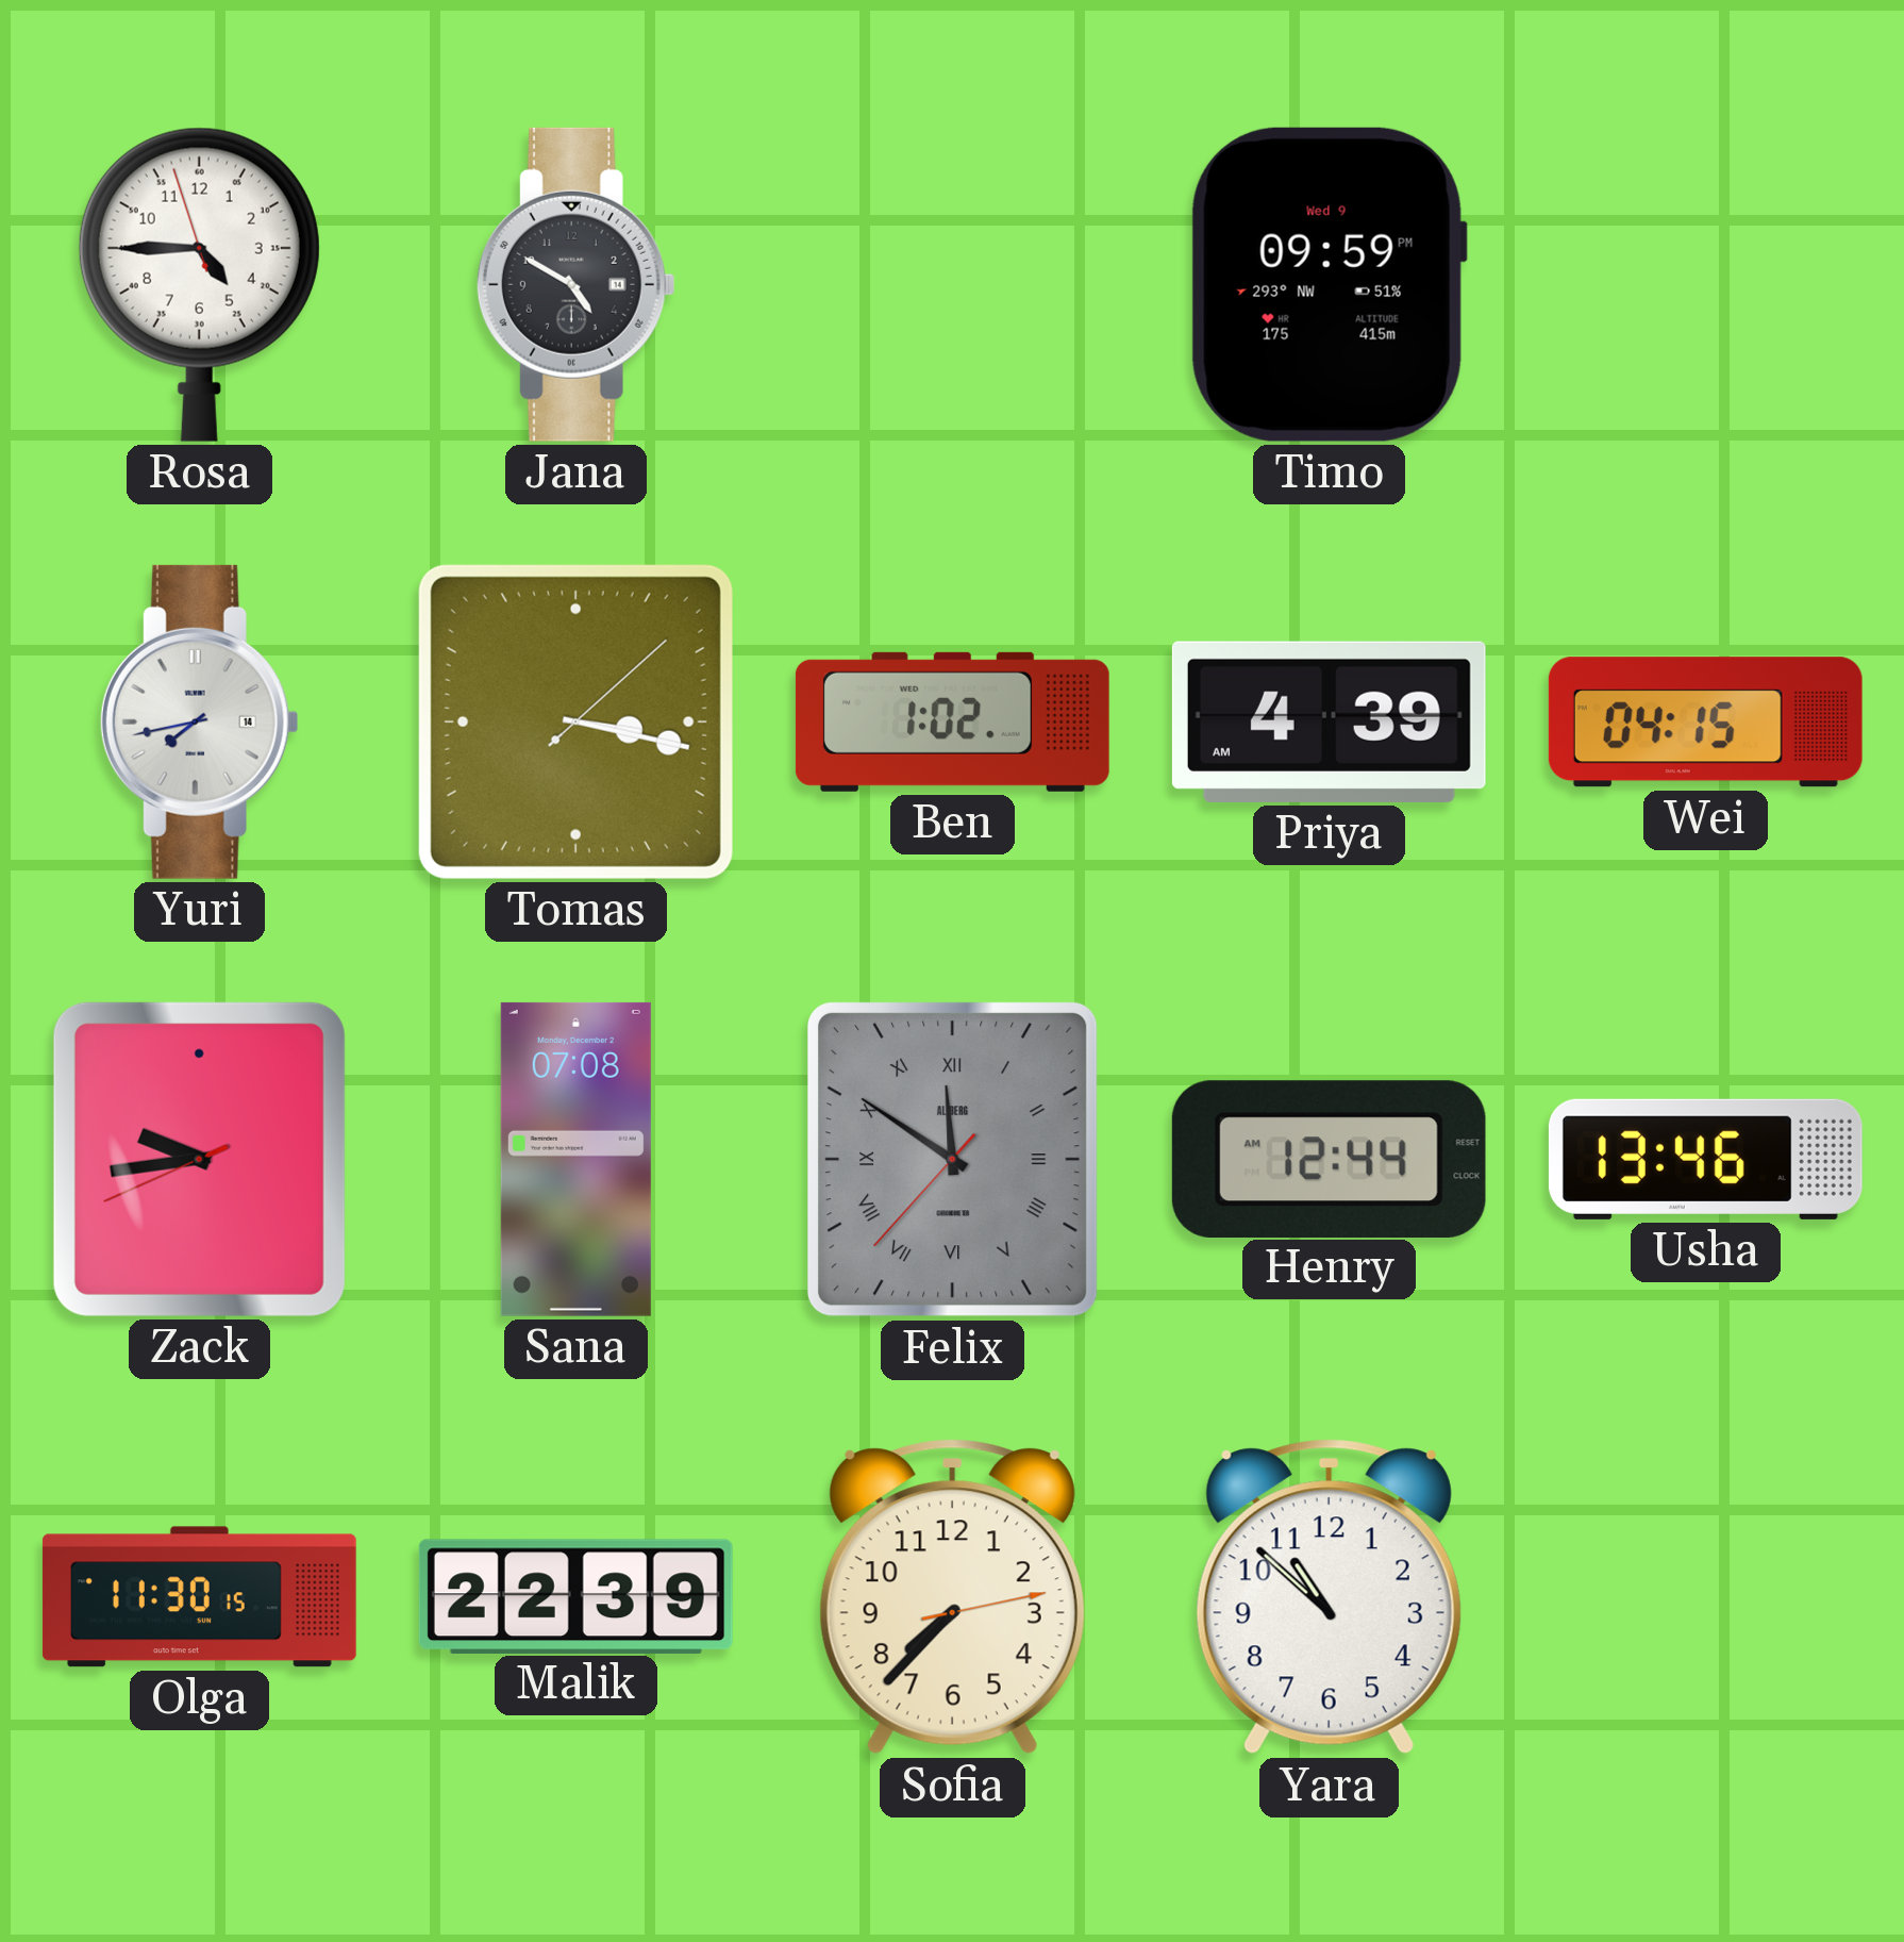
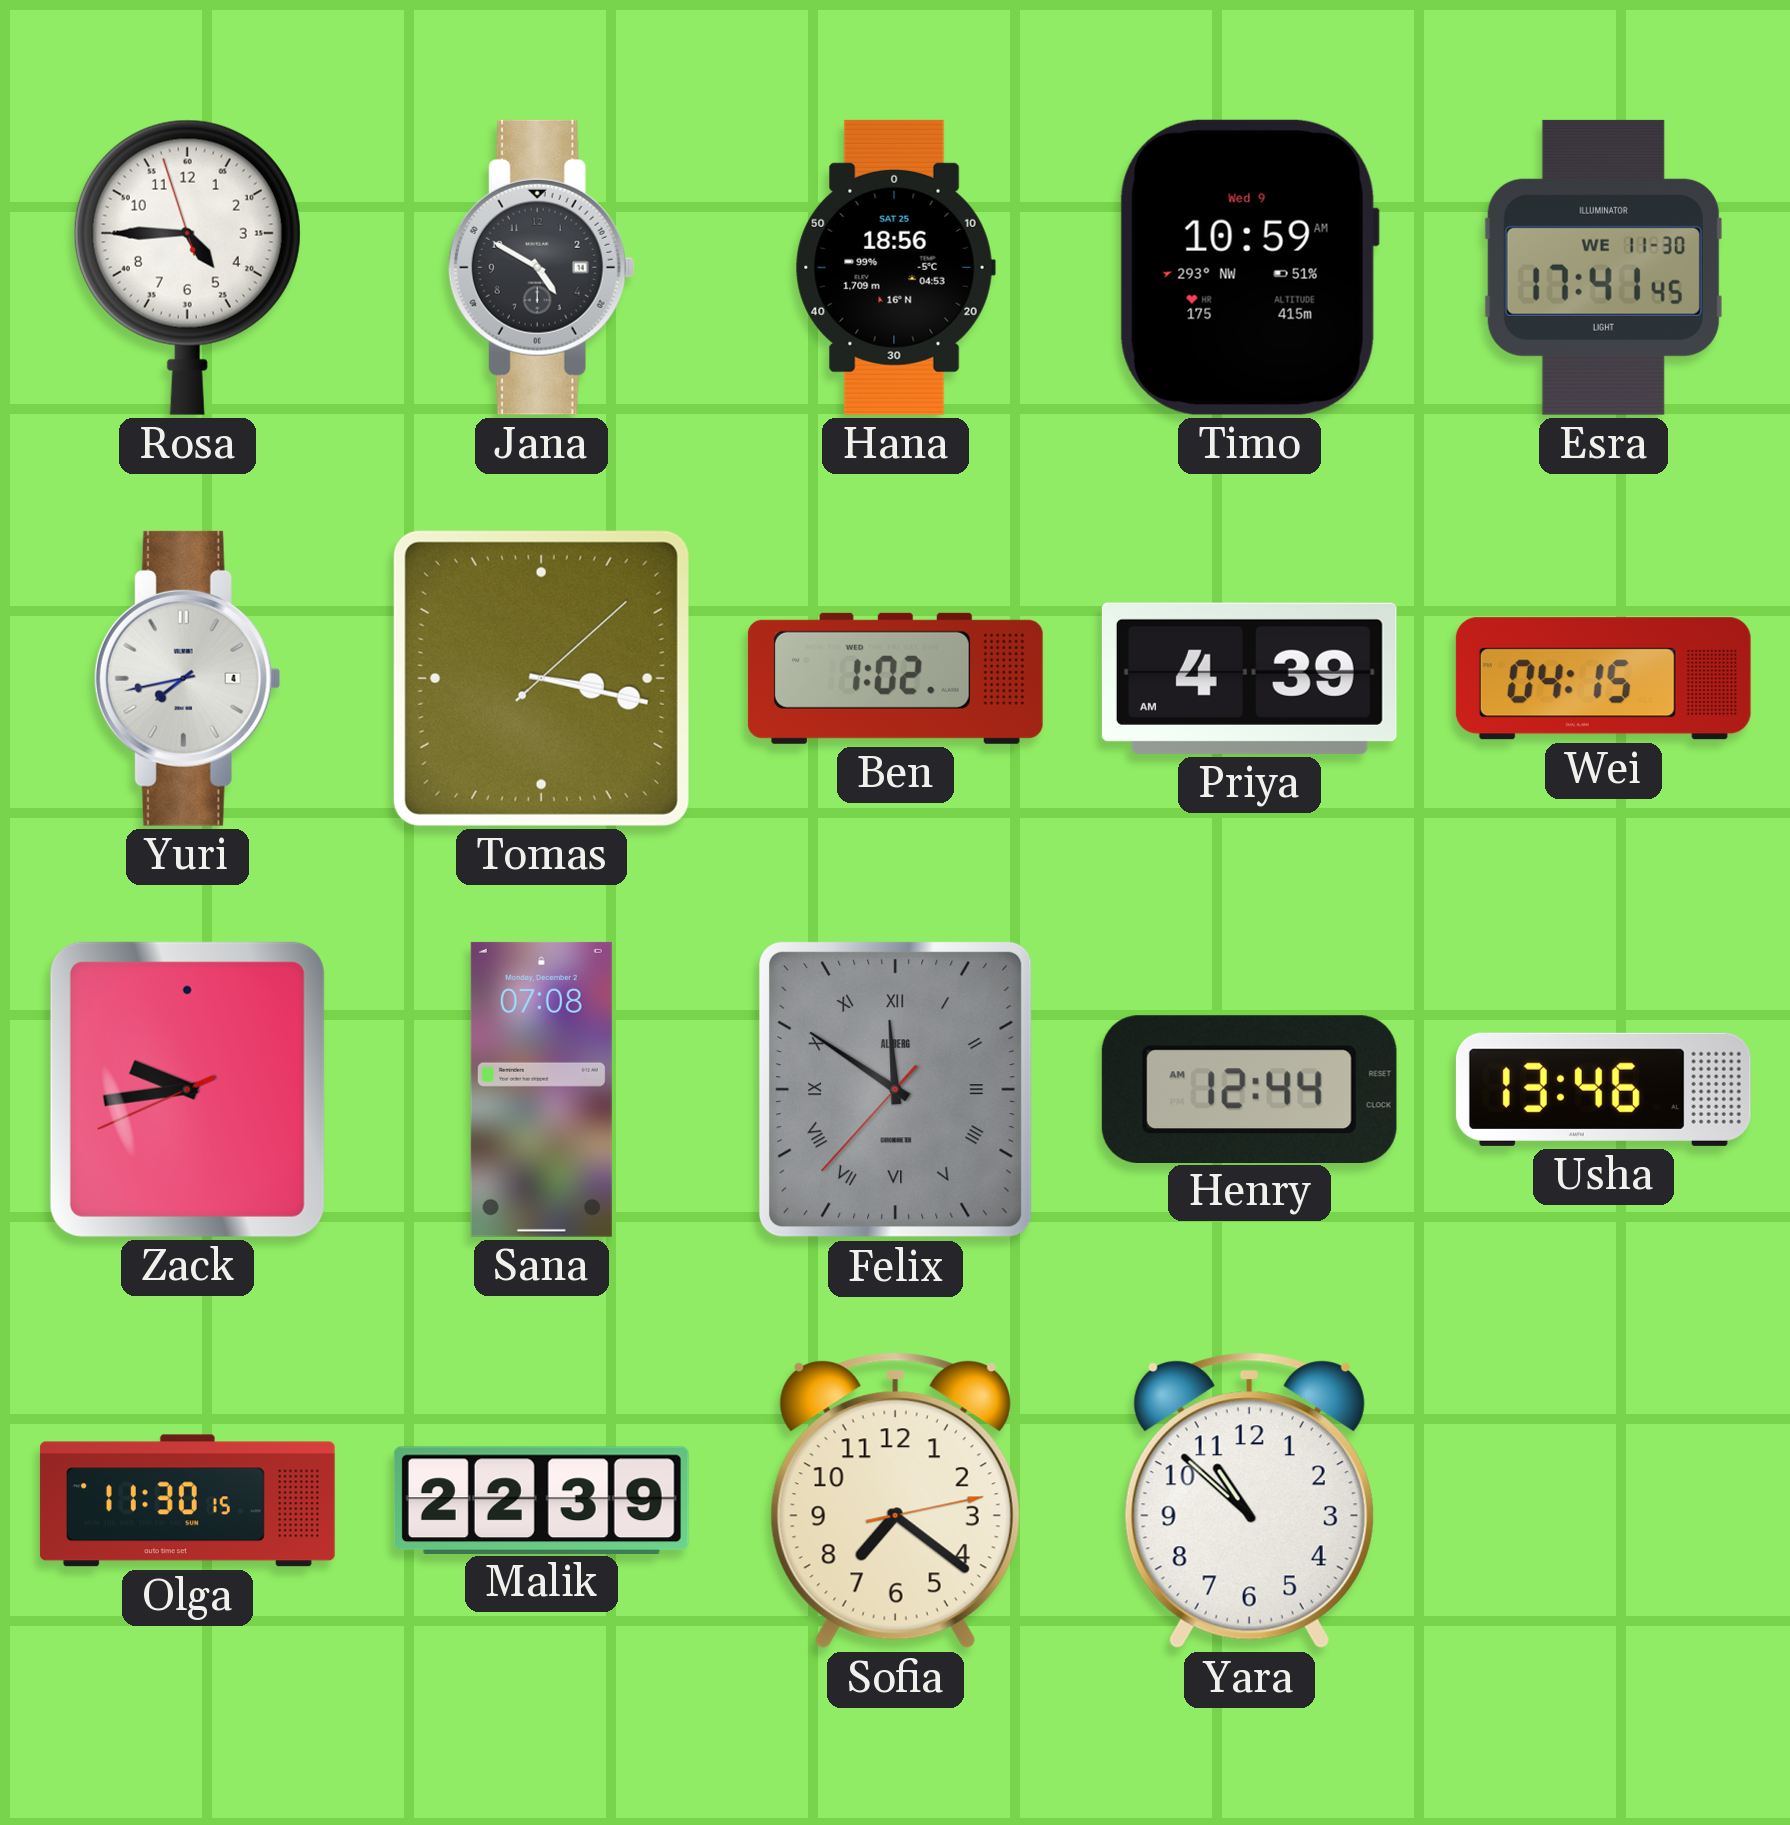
Hana: none -> 18:56
Timo: 09:59 -> 10:59
Esra: none -> 17:41
Yuri date: 14 -> 4
Sofia: 7:37 -> 7:21
